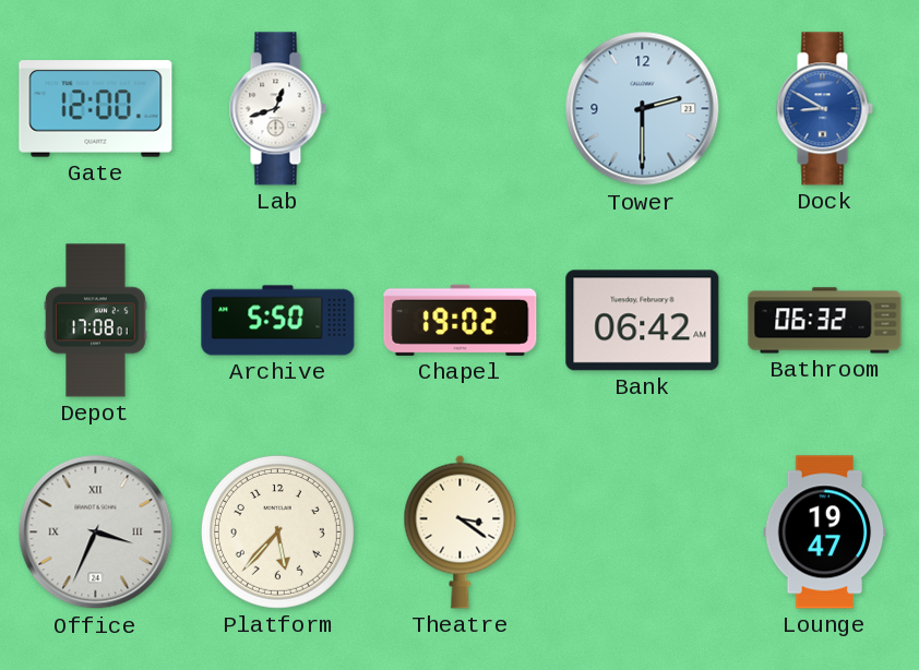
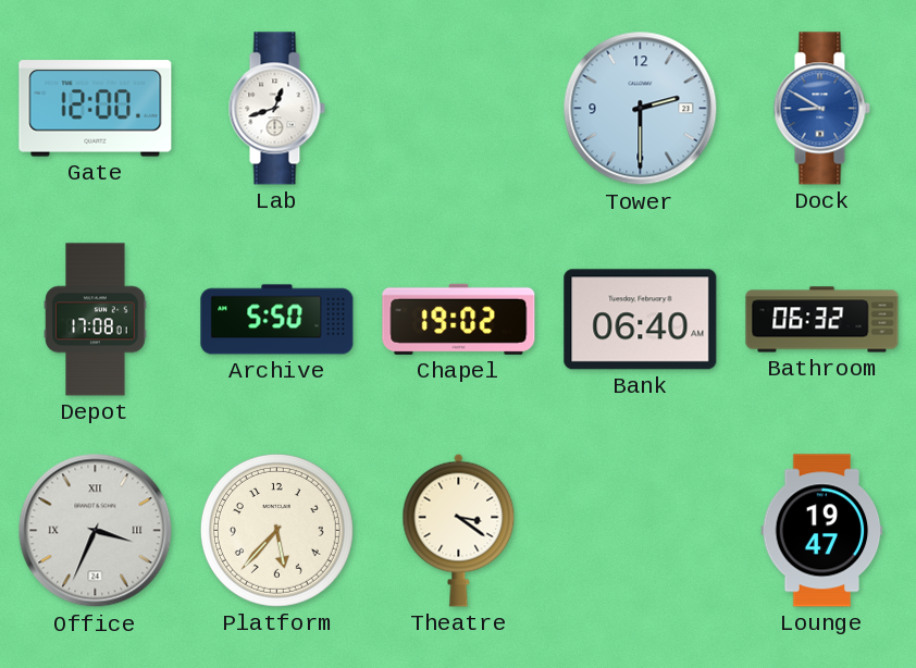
Bank: 06:42 -> 06:40
